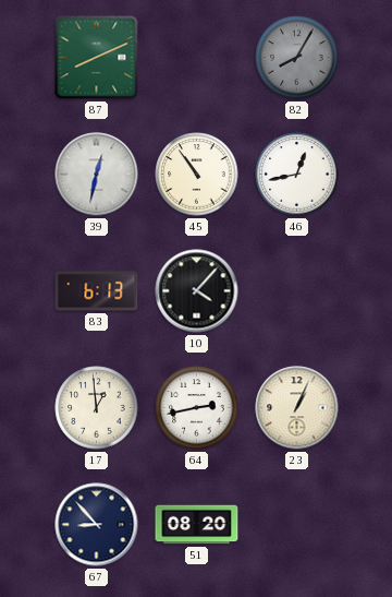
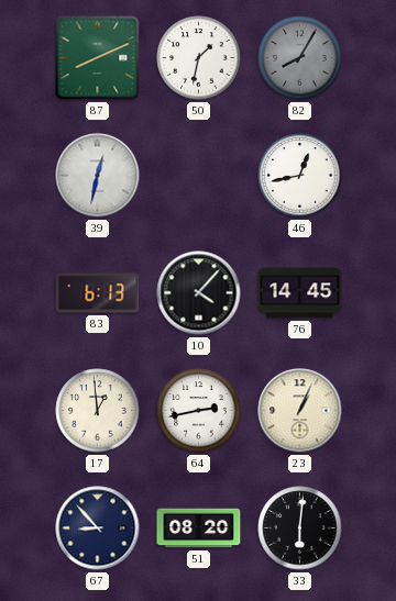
50: none -> 1:32
45: 10:54 -> none
76: none -> 14:45
33: none -> 6:01
